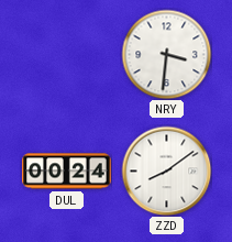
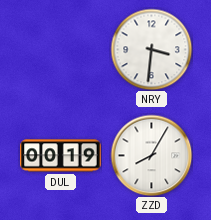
DUL: 00:24 -> 00:19
ZZD: 8:09 -> 8:05
